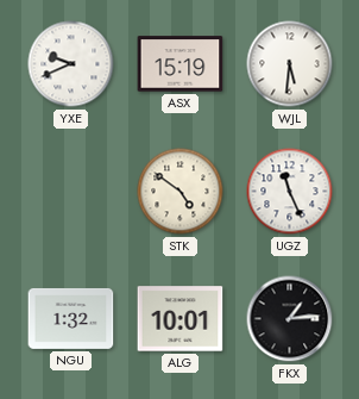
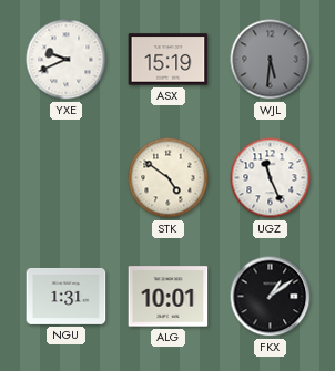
WJL dial: white -> grey
NGU: 1:32 -> 1:31
FKX: 1:14 -> 1:09
